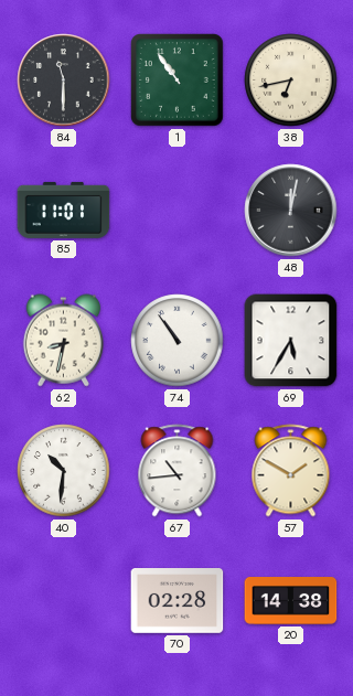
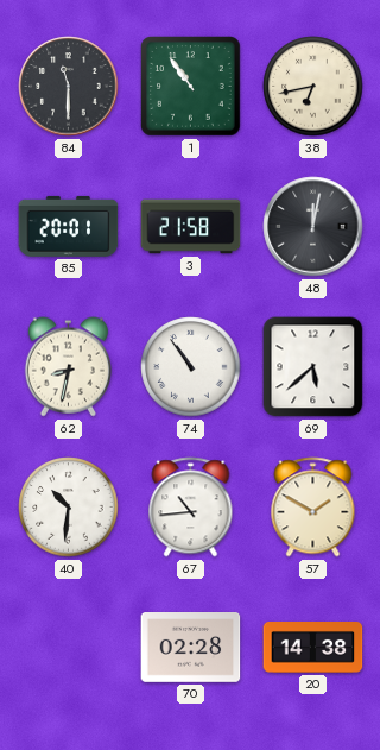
85: 11:01 -> 20:01
3: none -> 21:58
69: 5:35 -> 5:38
